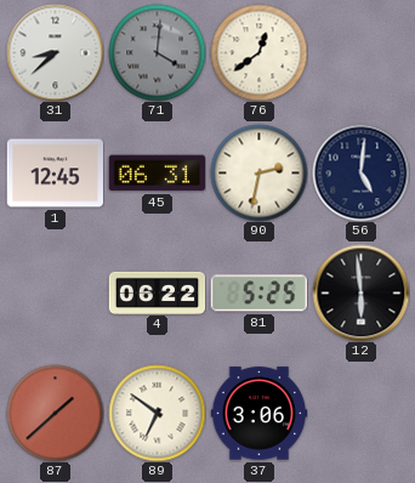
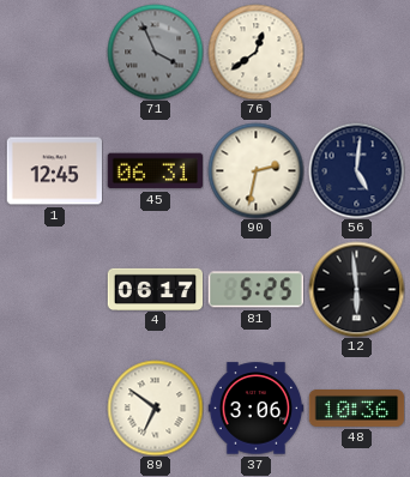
31: 8:38 -> none
71: 4:01 -> 3:56
4: 06:22 -> 06:17
87: 1:38 -> none
48: none -> 10:36
